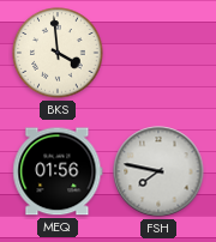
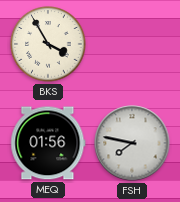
BKS: 3:59 -> 3:55
